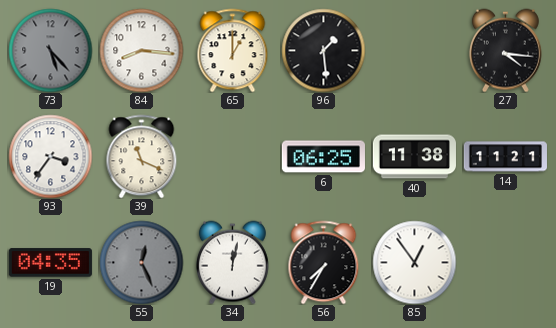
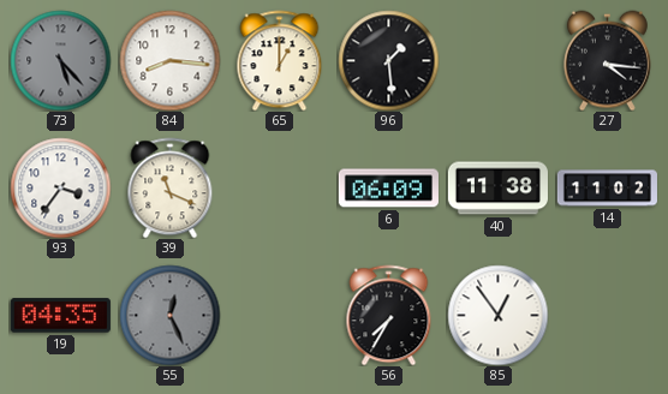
6: 06:25 -> 06:09
14: 11:21 -> 11:02
34: 12:02 -> none
